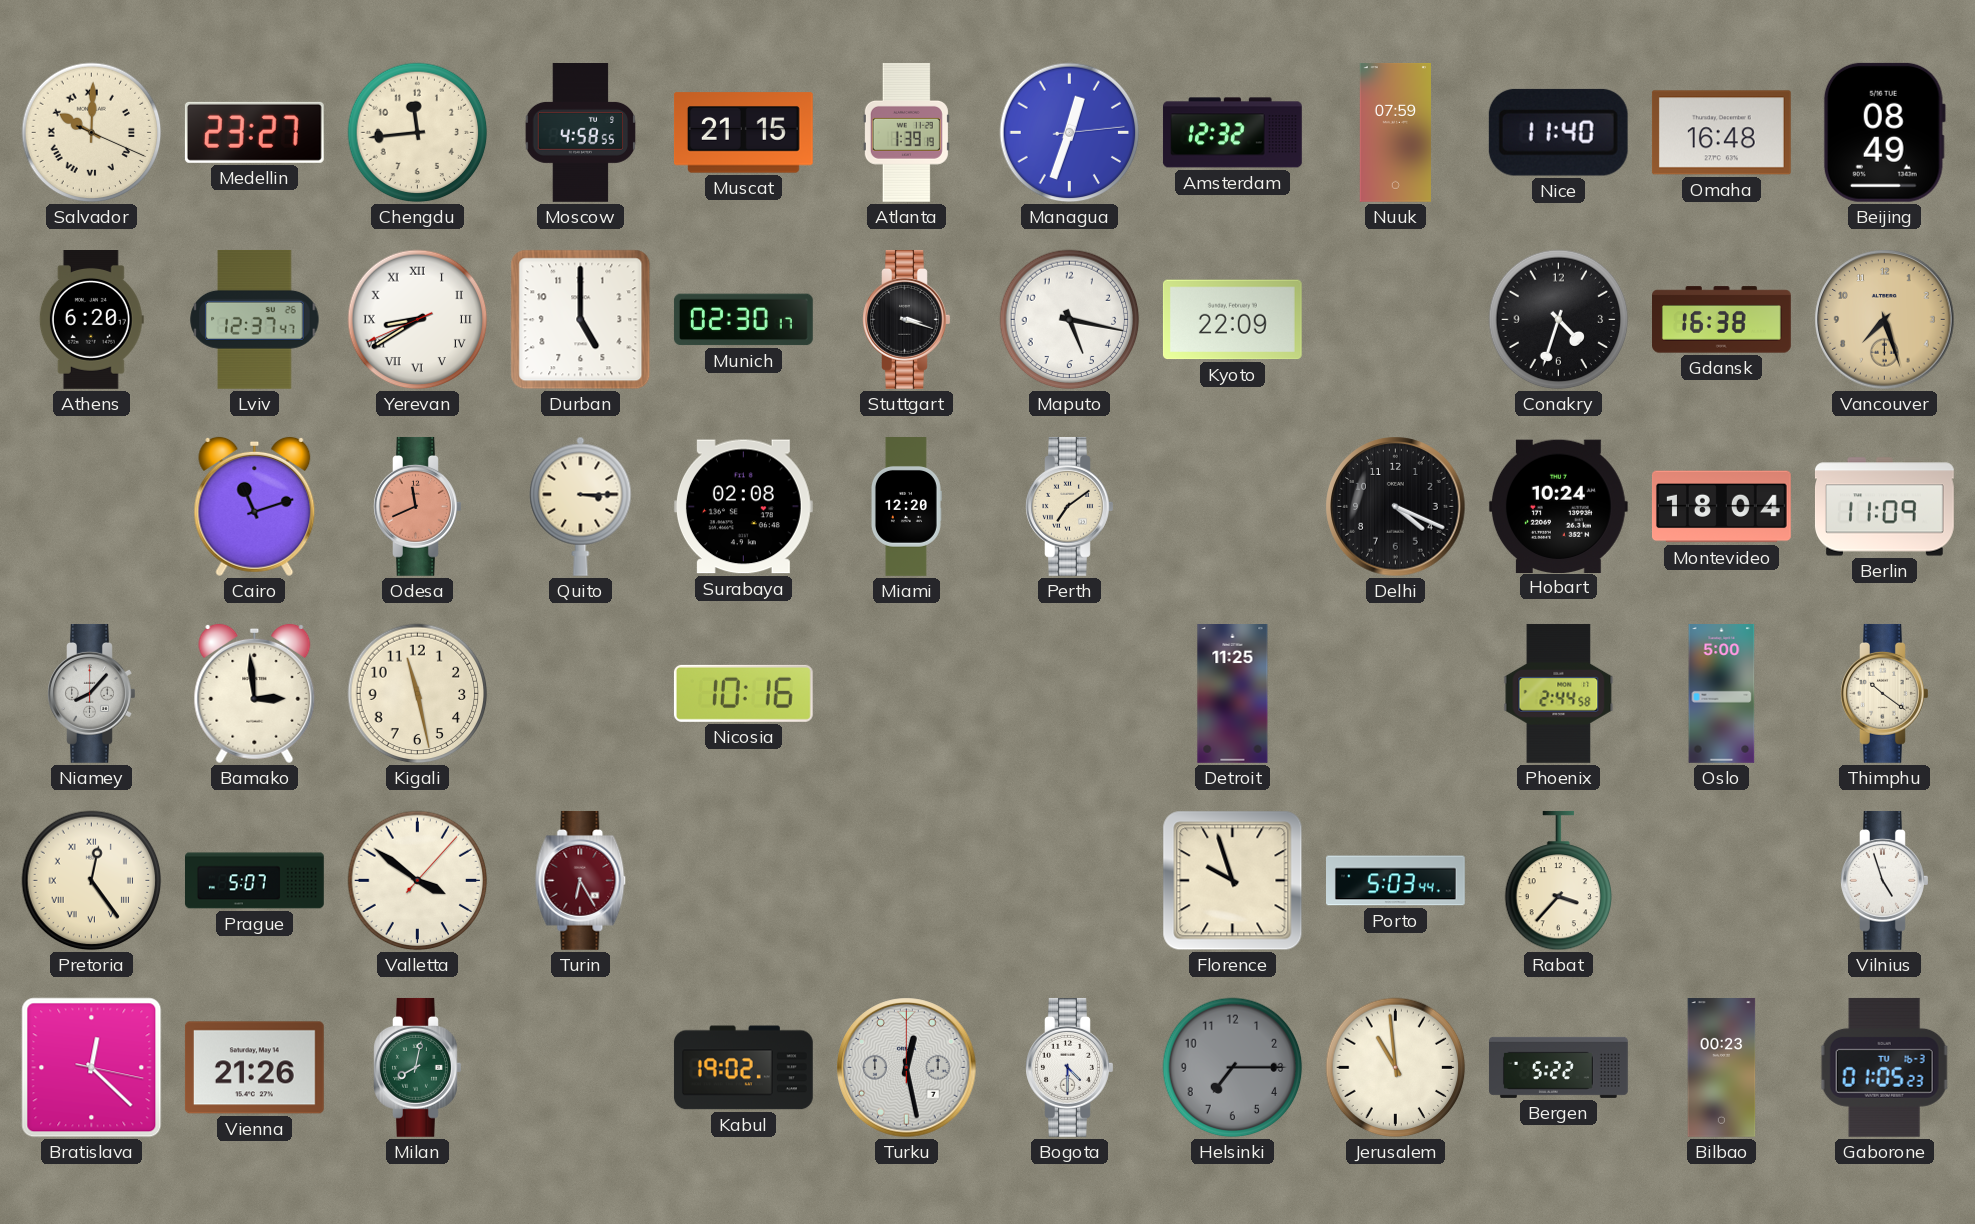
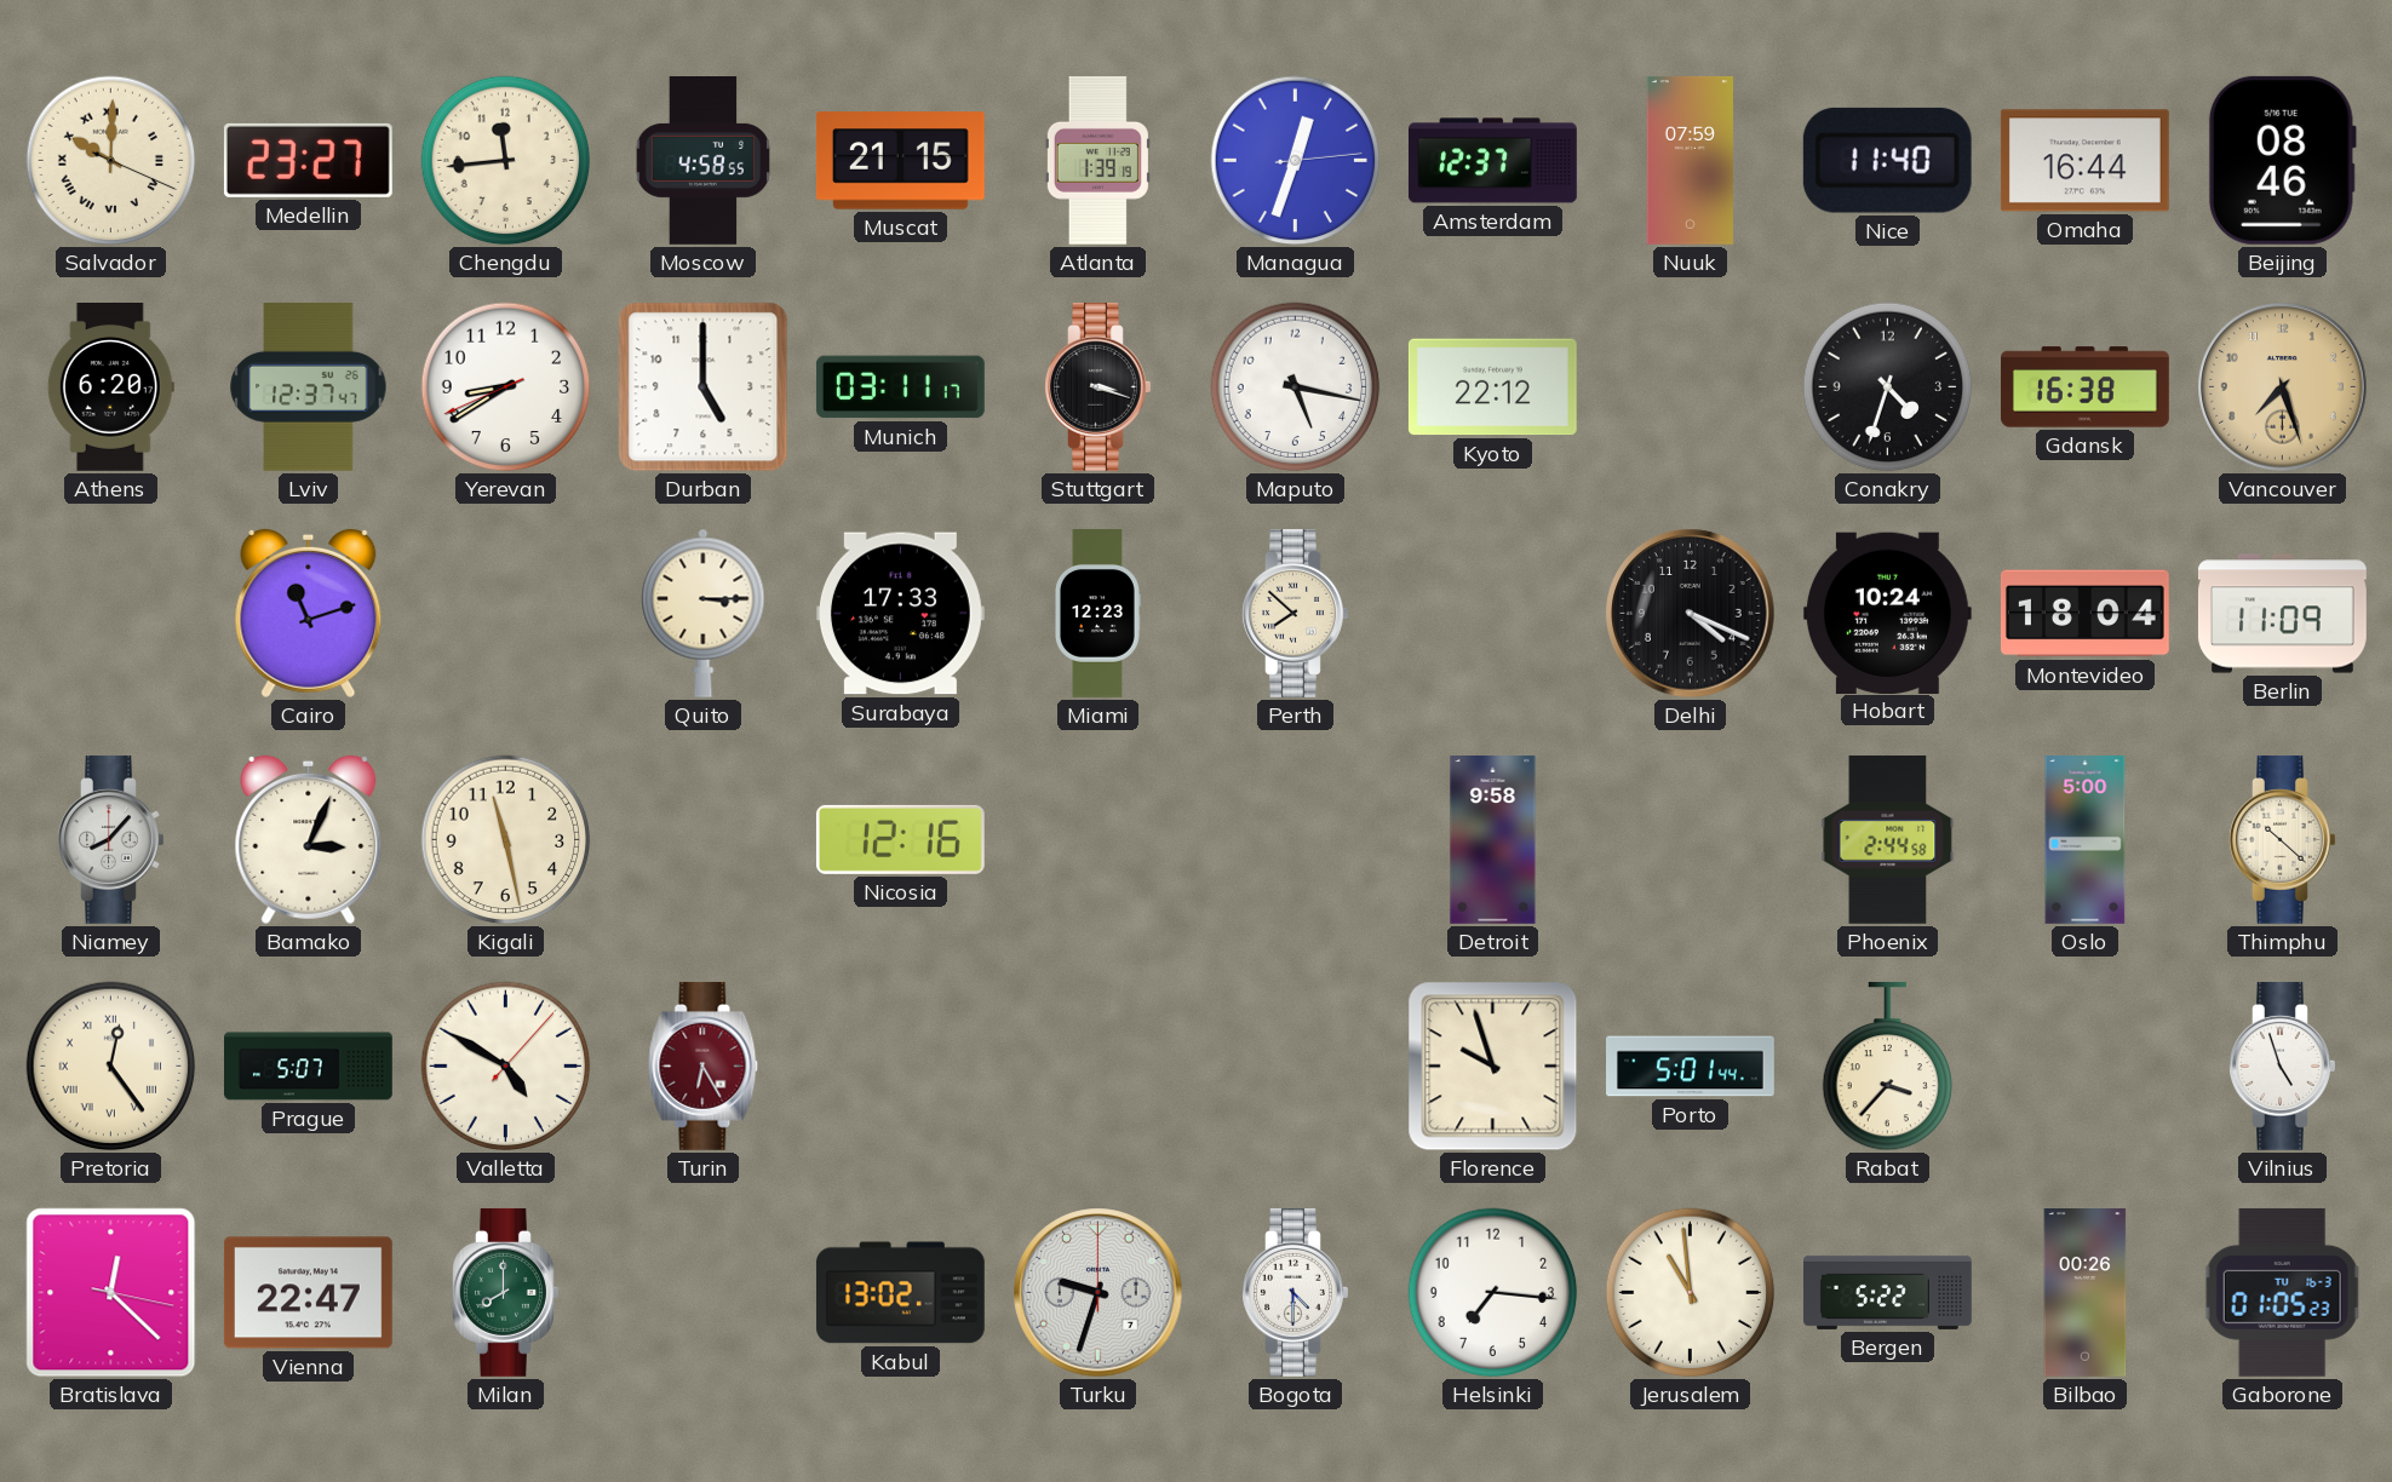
Amsterdam: 12:32 -> 12:37
Omaha: 16:48 -> 16:44
Beijing: 08:49 -> 08:46
Yerevan numerals: Roman -> Arabic
Munich: 02:30 -> 03:11
Kyoto: 22:09 -> 22:12
Odesa: 11:41 -> none
Surabaya: 02:08 -> 17:33
Miami: 12:20 -> 12:23
Perth: 7:09 -> 7:52
Bamako: 2:59 -> 3:04
Nicosia: 10:16 -> 12:16
Detroit: 11:25 -> 9:58
Thimphu: 10:21 -> 10:22
Valletta: 3:51 -> 4:50
Porto: 5:03 -> 5:01
Vienna: 21:26 -> 22:47
Milan: 8:02 -> 8:00
Kabul: 19:02 -> 13:02
Turku: 12:28 -> 9:33
Helsinki: 7:15 -> 7:16
Helsinki dial: grey -> white
Bilbao: 00:23 -> 00:26
